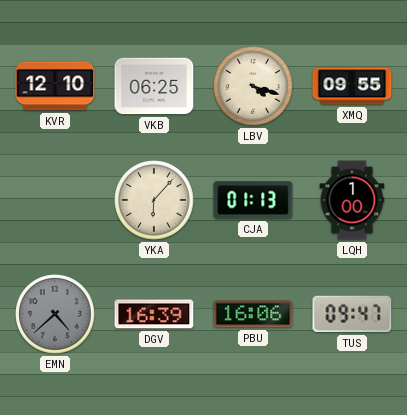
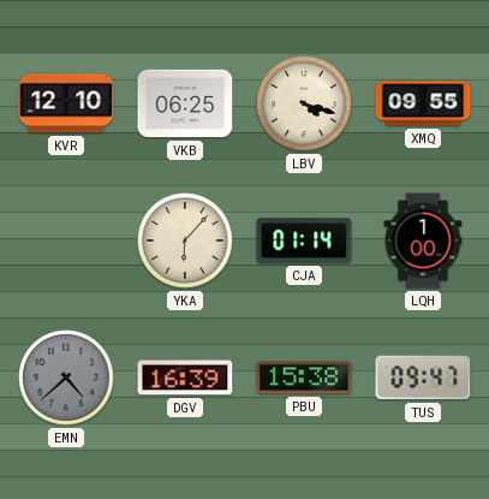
CJA: 01:13 -> 01:14
PBU: 16:06 -> 15:38
